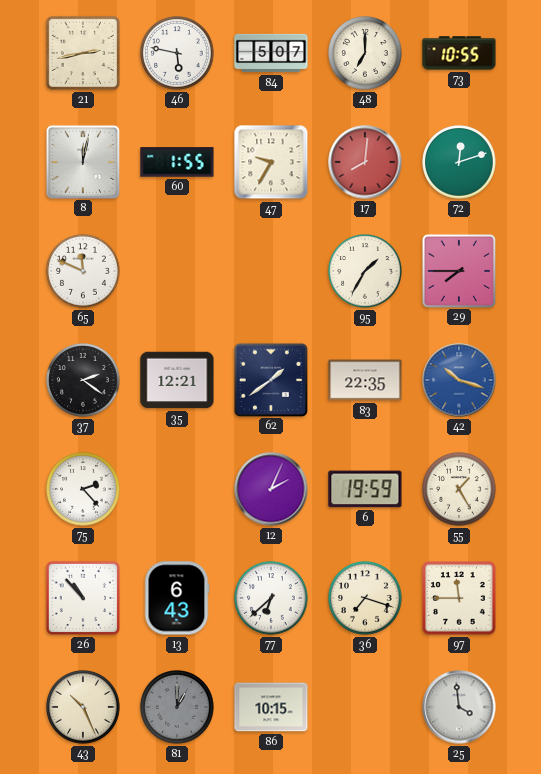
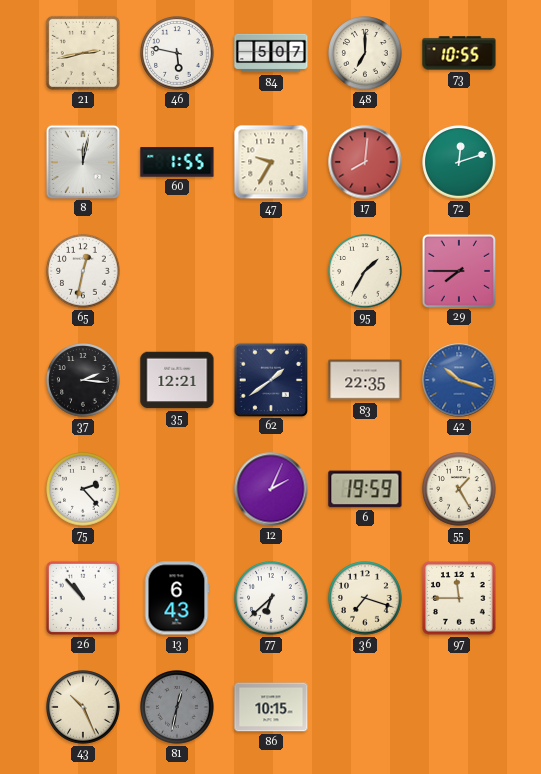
65: 11:49 -> 12:32
37: 2:21 -> 2:16
81: 1:00 -> 12:32
25: 3:59 -> none
